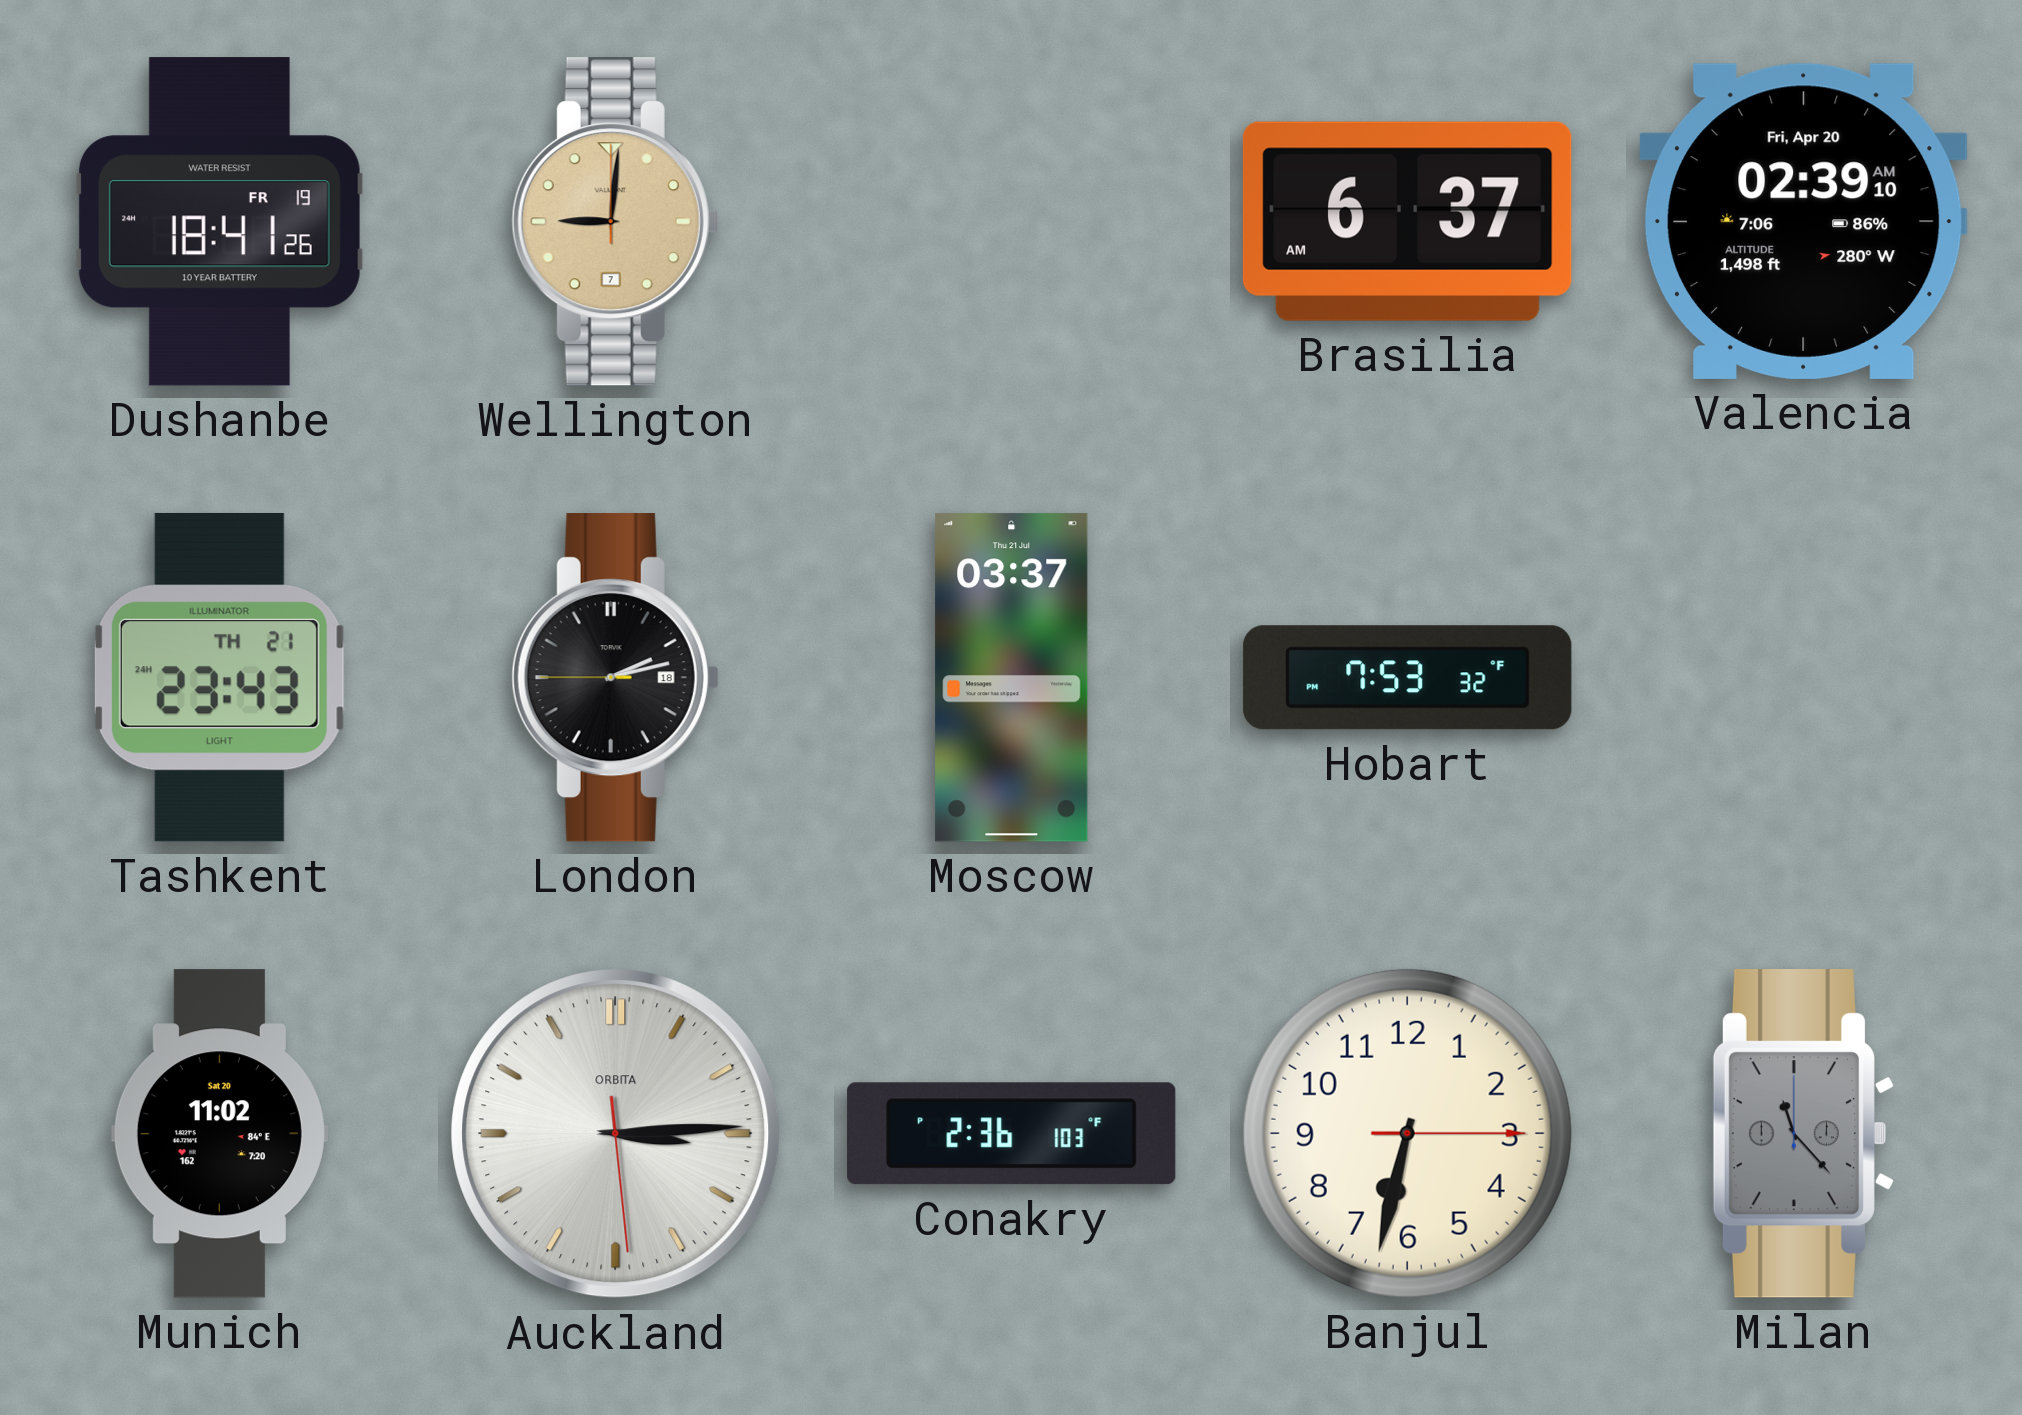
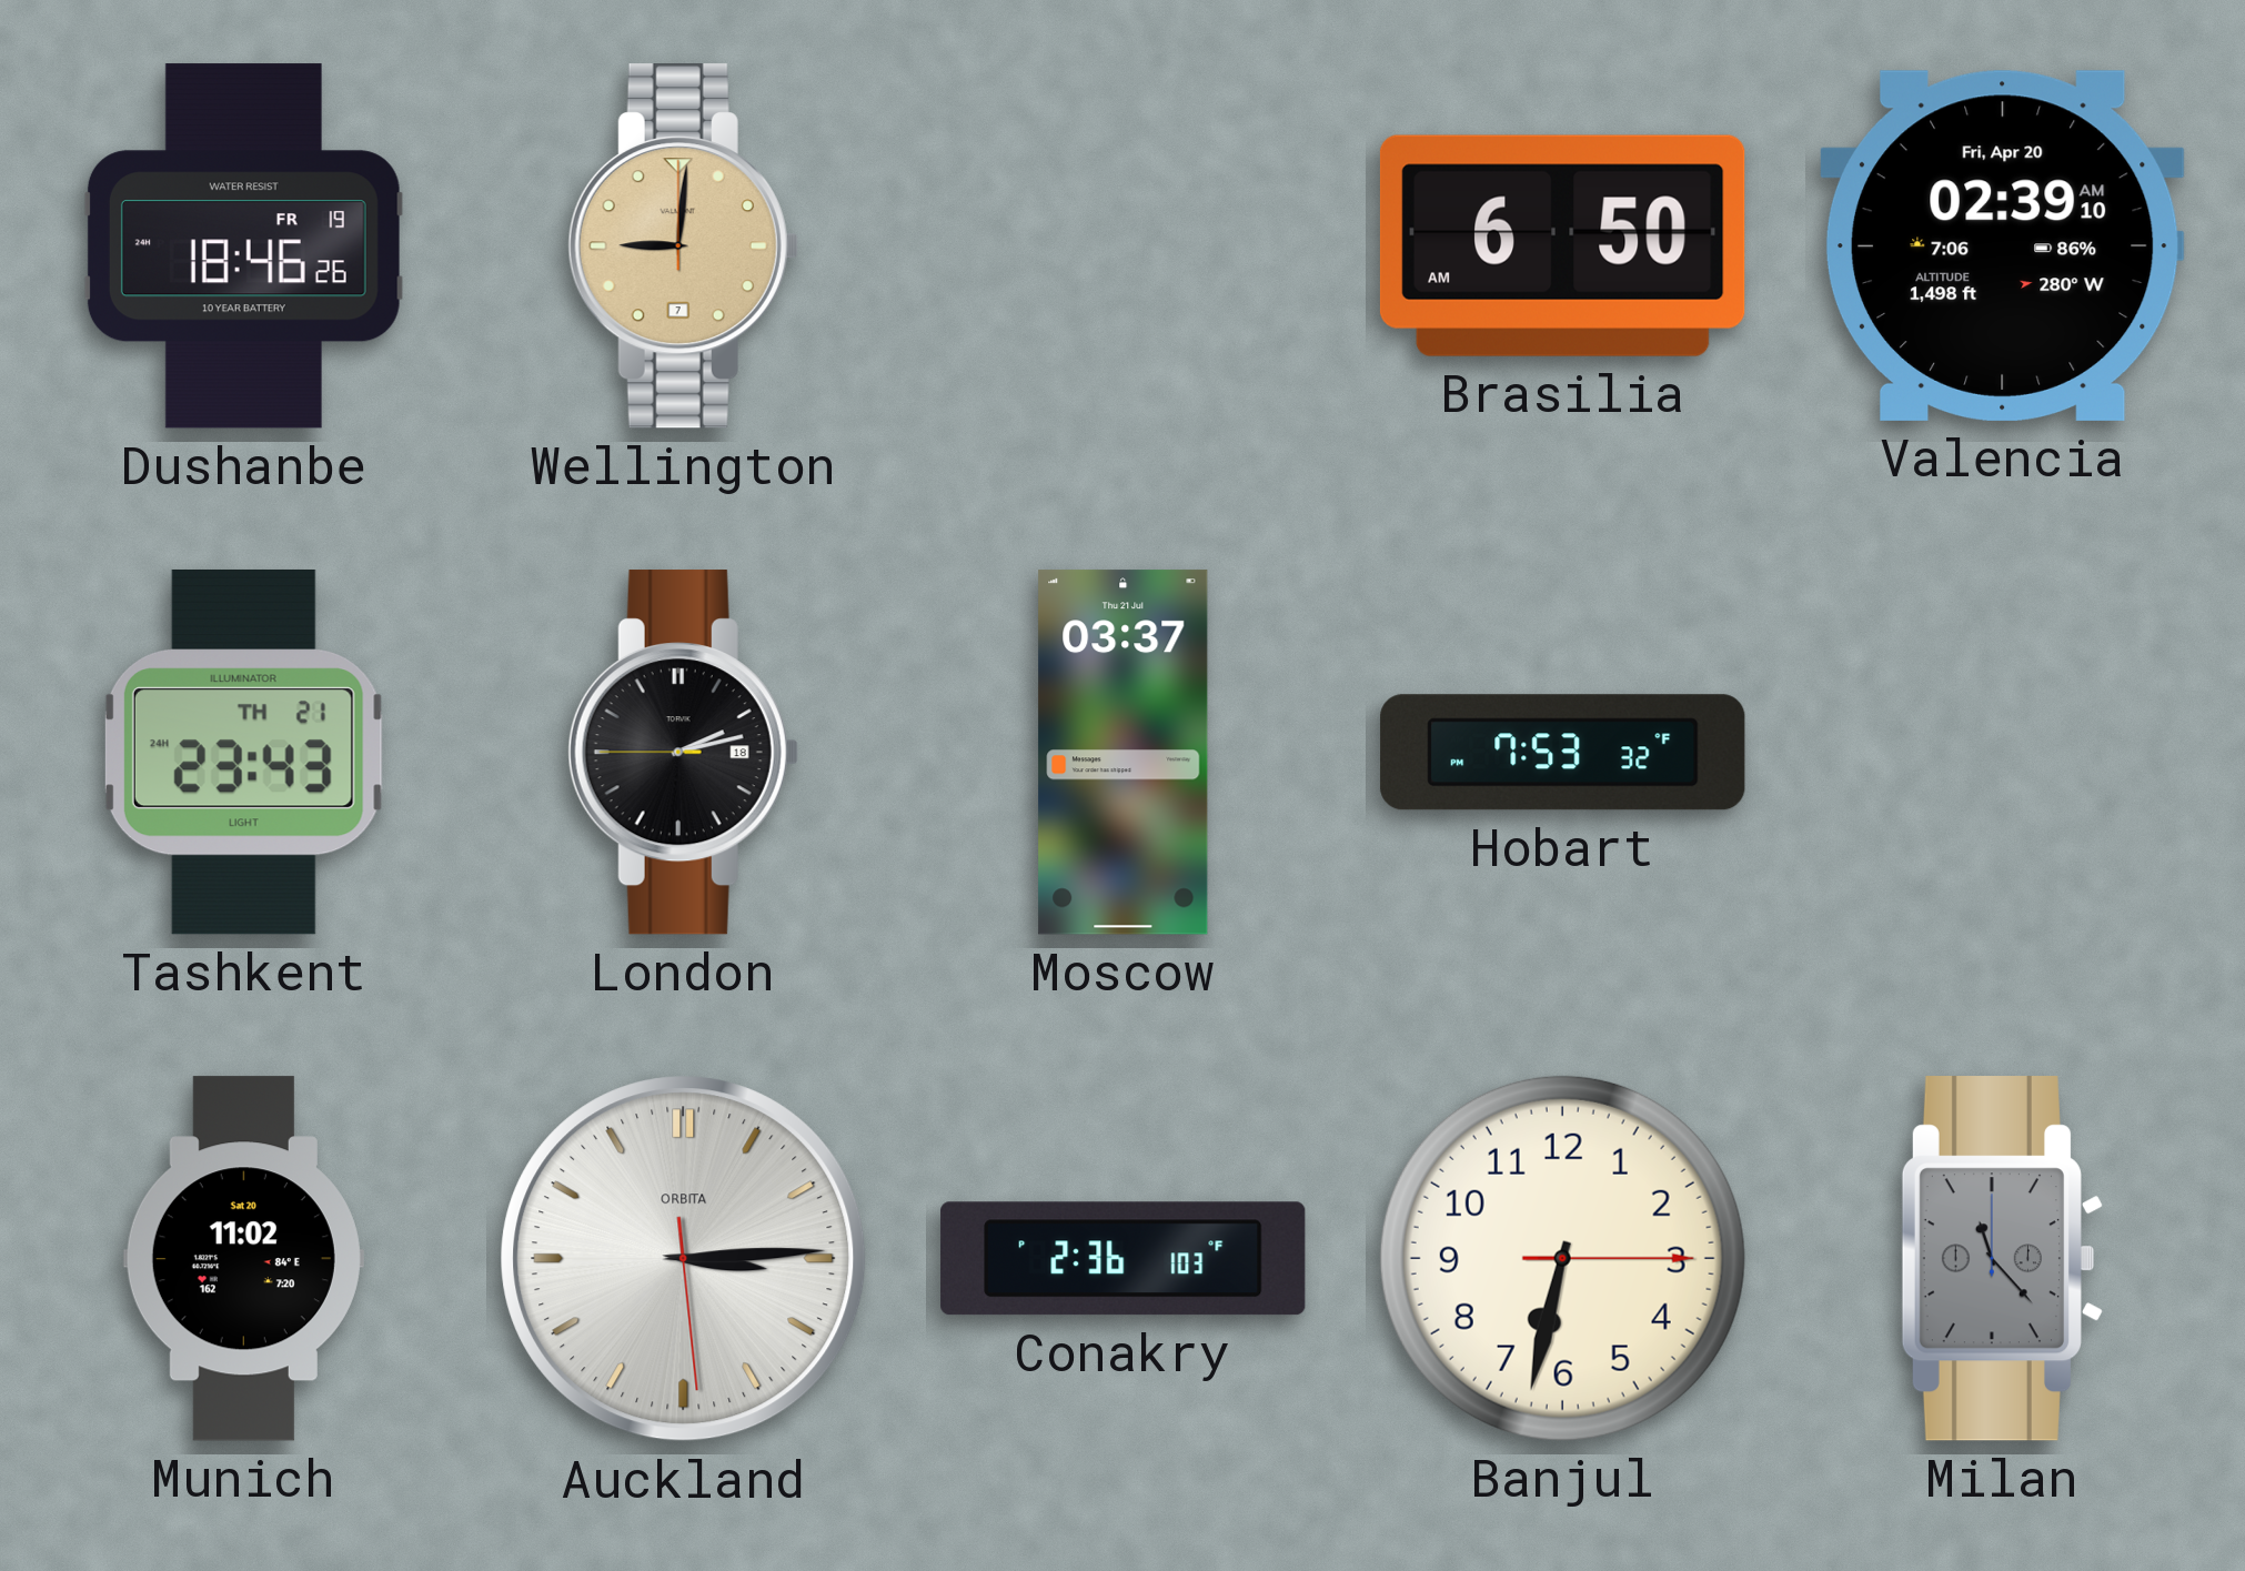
Dushanbe: 18:41 -> 18:46
Brasilia: 6:37 -> 6:50
